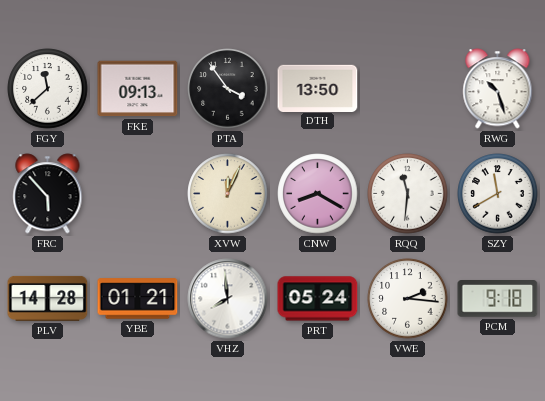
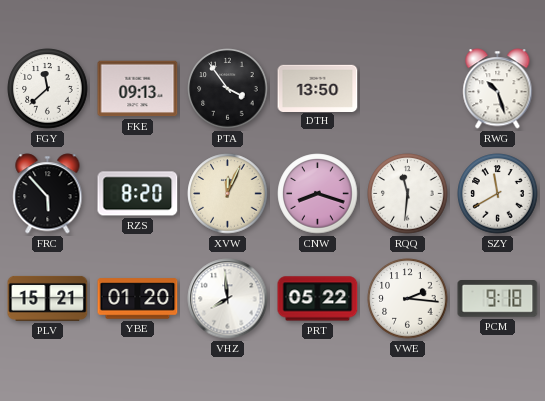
RZS: none -> 8:20
CNW: 8:20 -> 8:18
PLV: 14:28 -> 15:21
YBE: 01:21 -> 01:20
PRT: 05:24 -> 05:22
